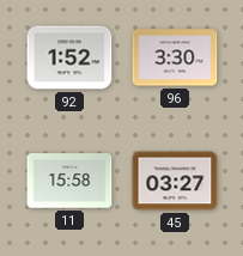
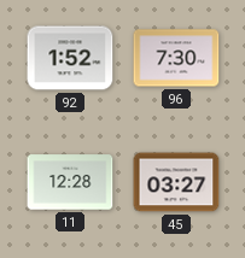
96: 3:30 -> 7:30
11: 15:58 -> 12:28
